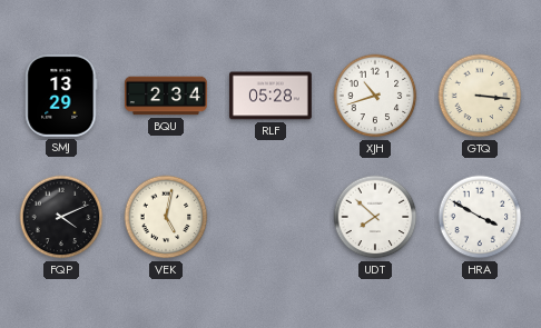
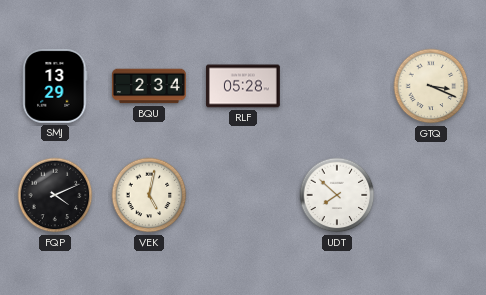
XJH: 10:42 -> none
GTQ: 3:16 -> 3:19
HRA: 3:50 -> none
